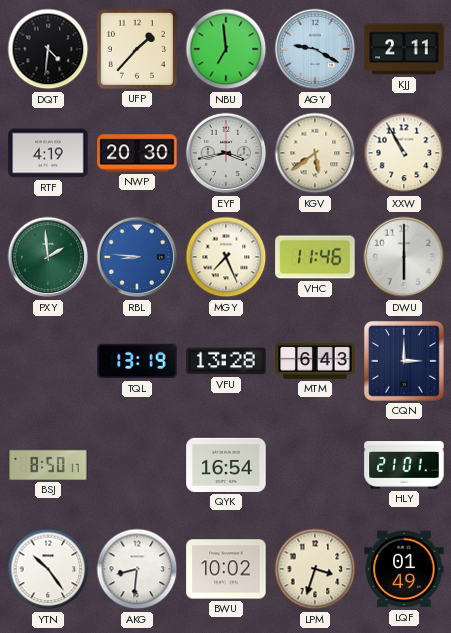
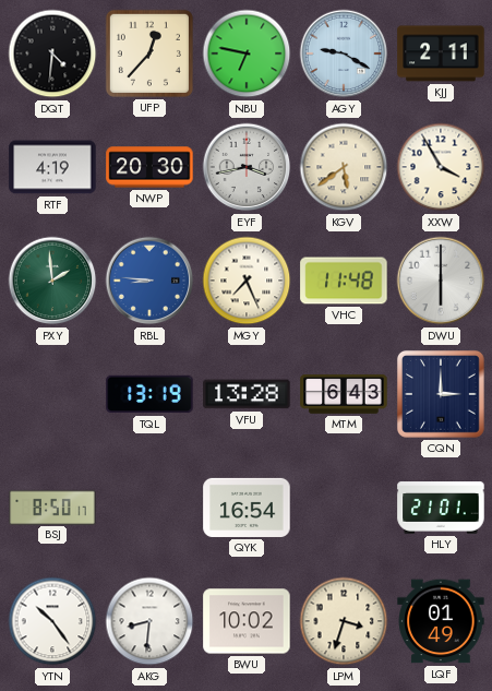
UFP: 1:37 -> 12:37
NBU: 6:59 -> 6:47
XXW: 10:55 -> 3:55
VHC: 11:46 -> 11:48
